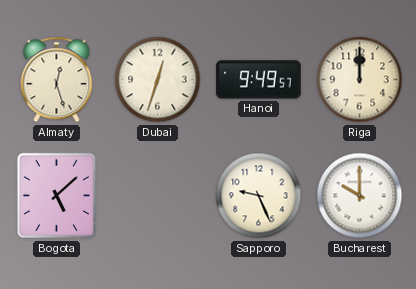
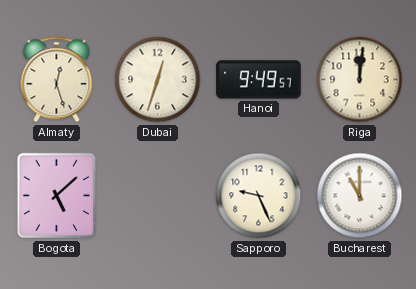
Riga: 12:00 -> 12:01
Bucharest: 10:00 -> 11:00
